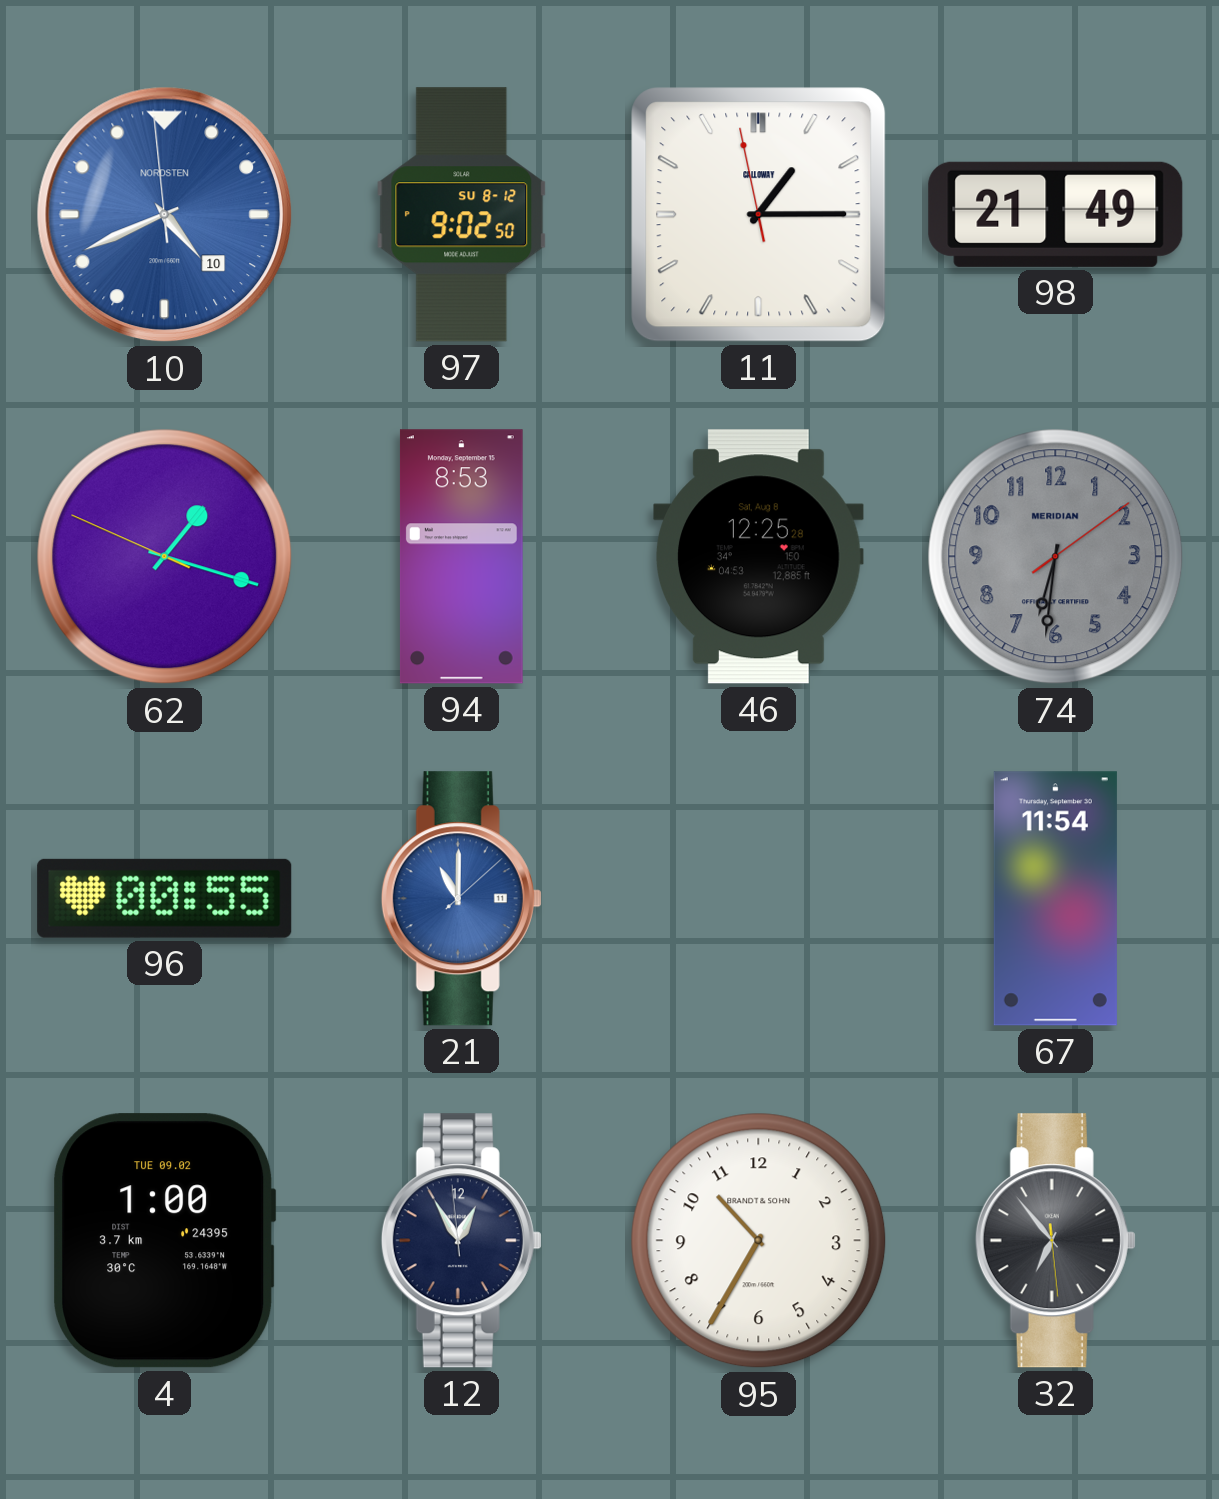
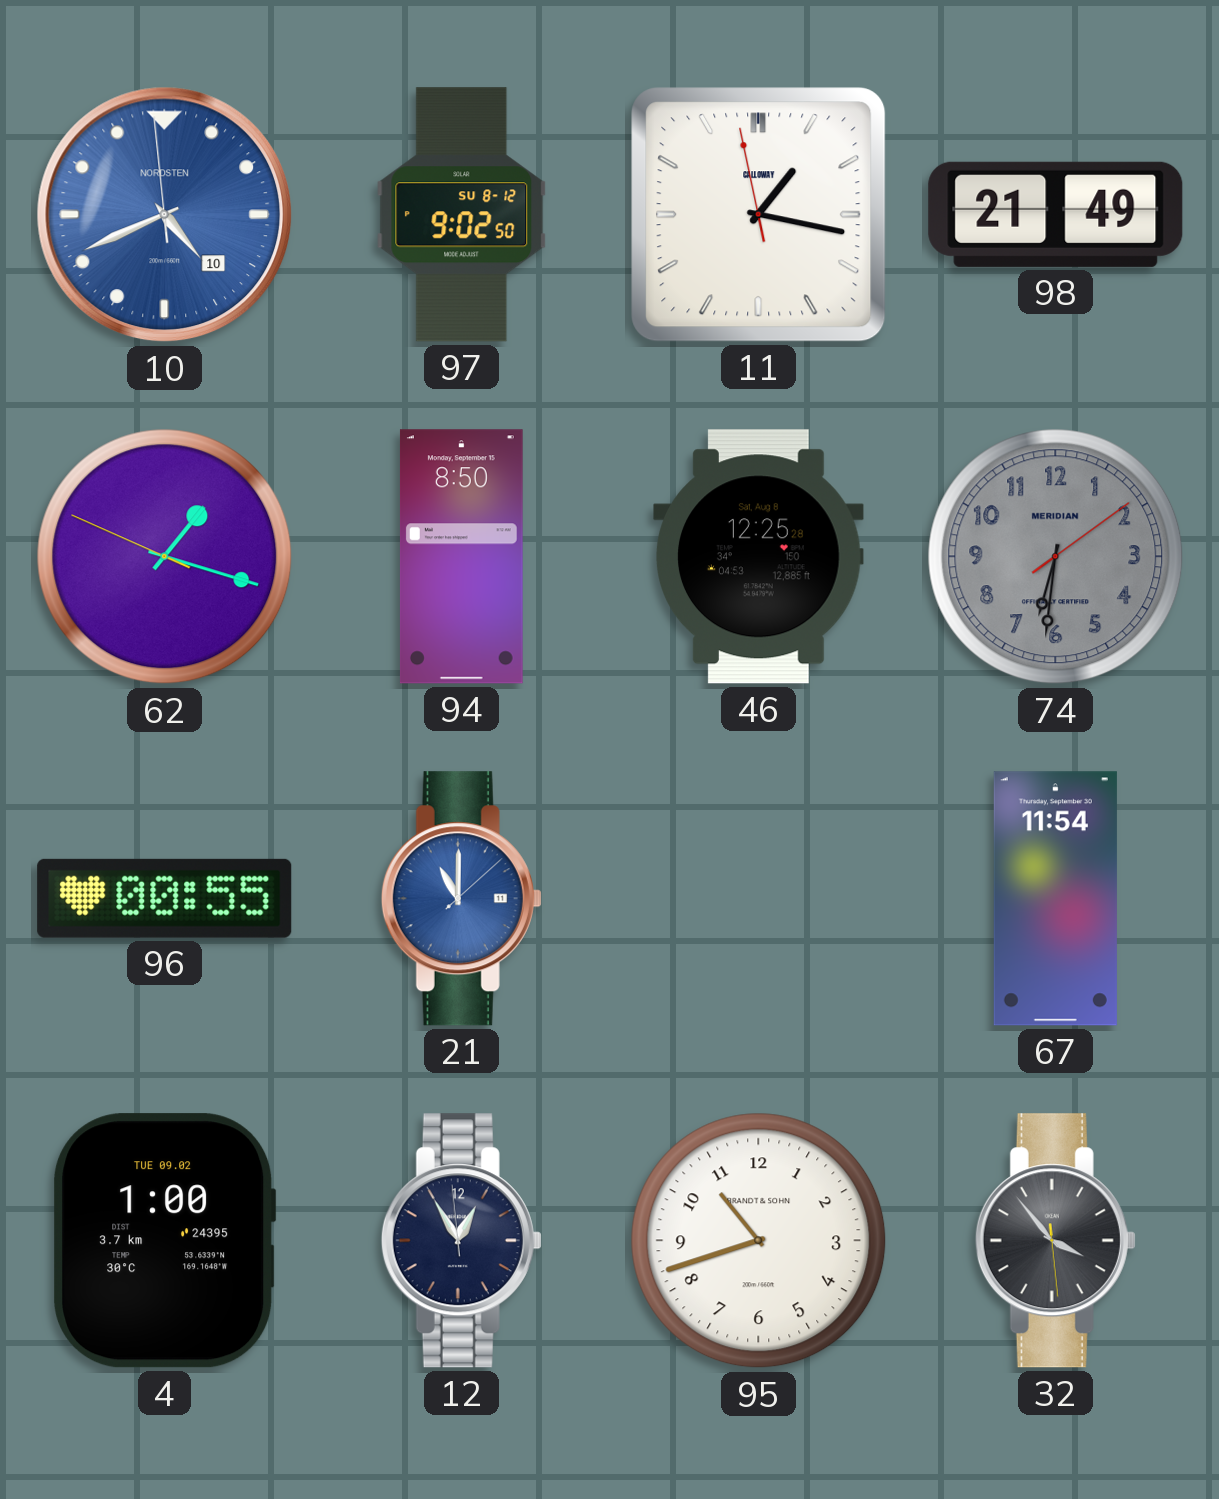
11: 1:14 -> 1:16
94: 8:53 -> 8:50
95: 10:35 -> 10:42
32: 6:53 -> 3:53
